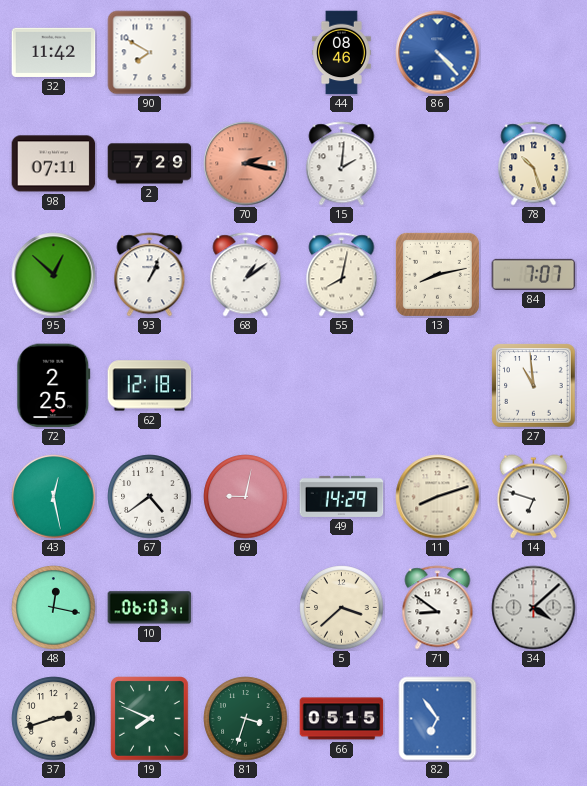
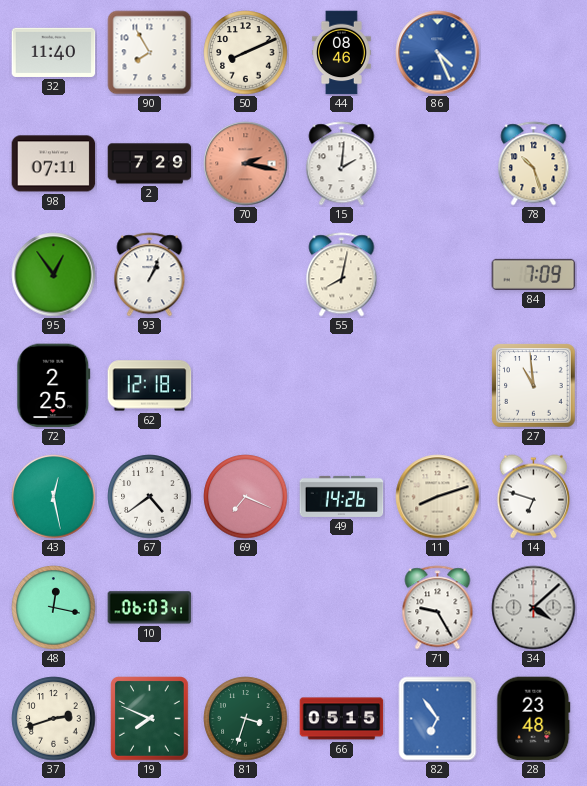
32: 11:42 -> 11:40
90: 7:50 -> 7:55
50: none -> 8:11
86: 4:23 -> 4:26
95: 12:52 -> 12:54
68: 1:09 -> none
13: 8:13 -> none
84: 7:07 -> 7:09
69: 9:02 -> 7:19
49: 14:29 -> 14:26
5: 3:38 -> none
71: 8:51 -> 9:25
28: none -> 23:48
